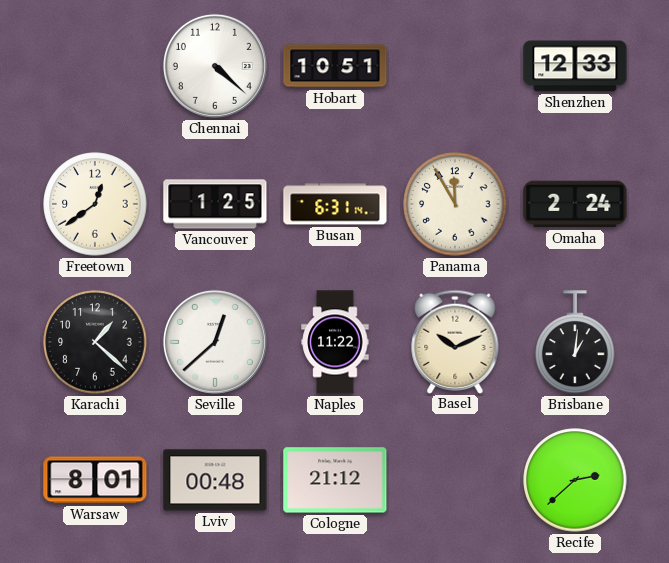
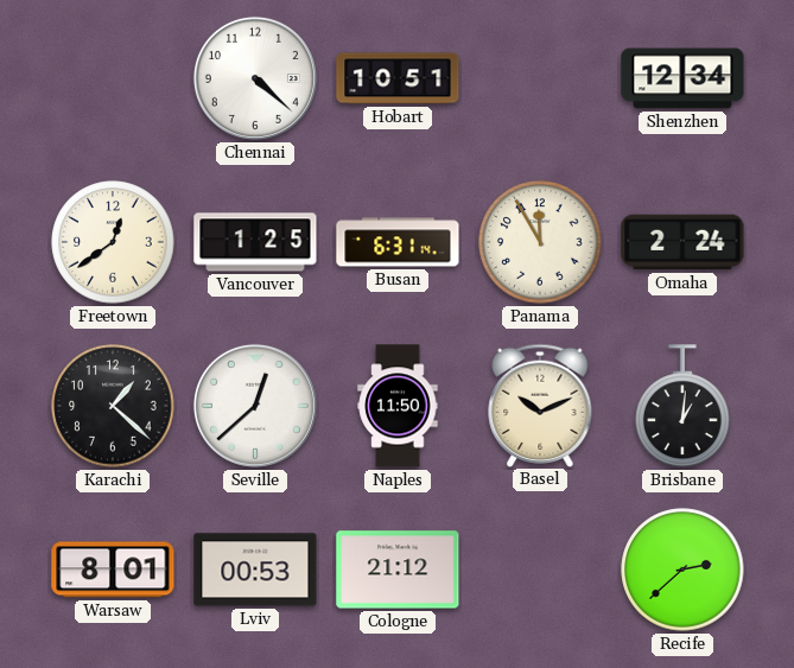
Shenzhen: 12:33 -> 12:34
Naples: 11:22 -> 11:50
Lviv: 00:48 -> 00:53
